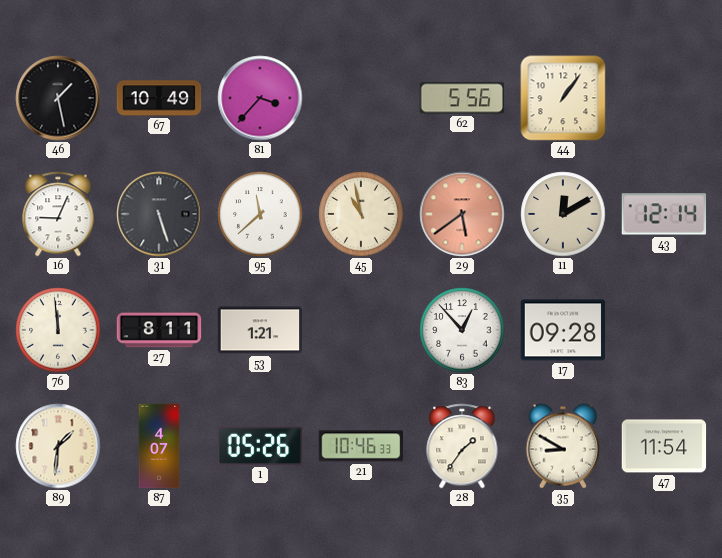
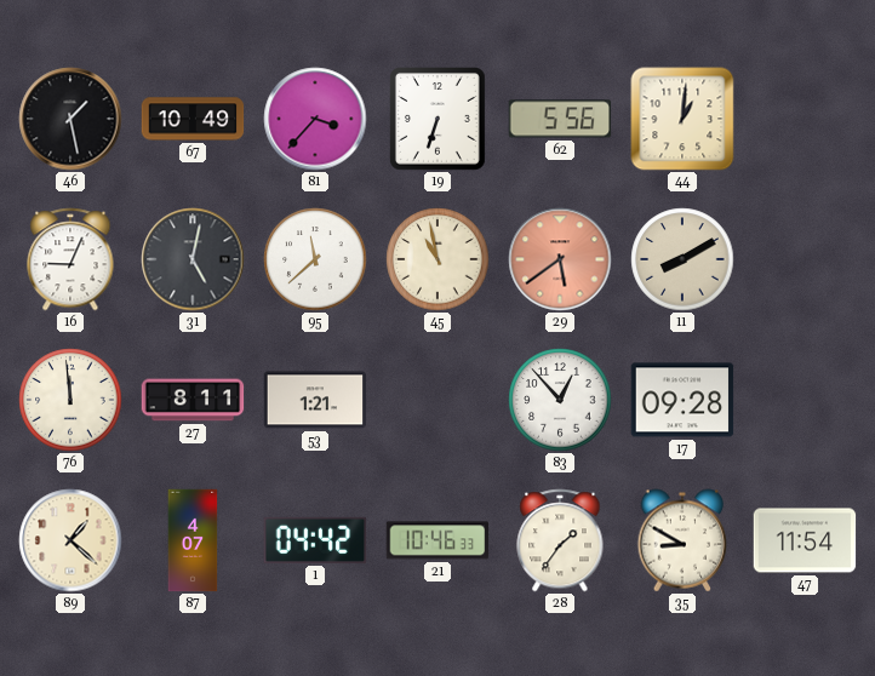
19: none -> 6:33
44: 1:06 -> 1:01
31: 5:27 -> 5:02
11: 12:10 -> 8:10
43: 12:14 -> none
89: 1:31 -> 1:22
1: 05:26 -> 04:42
